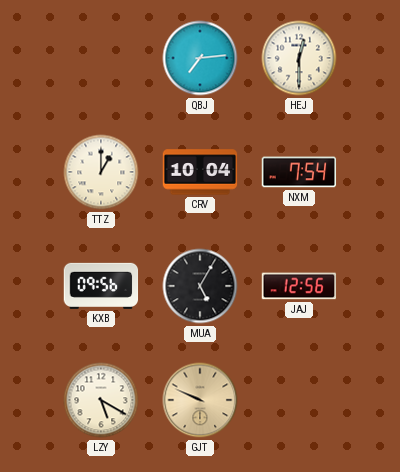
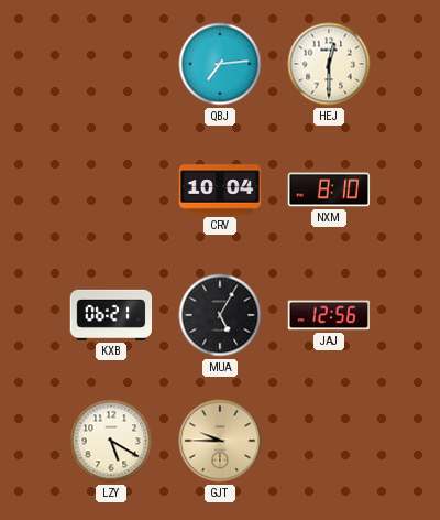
TTZ: 1:00 -> none
NXM: 7:54 -> 8:10
KXB: 09:56 -> 06:21
GJT: 9:49 -> 9:45
